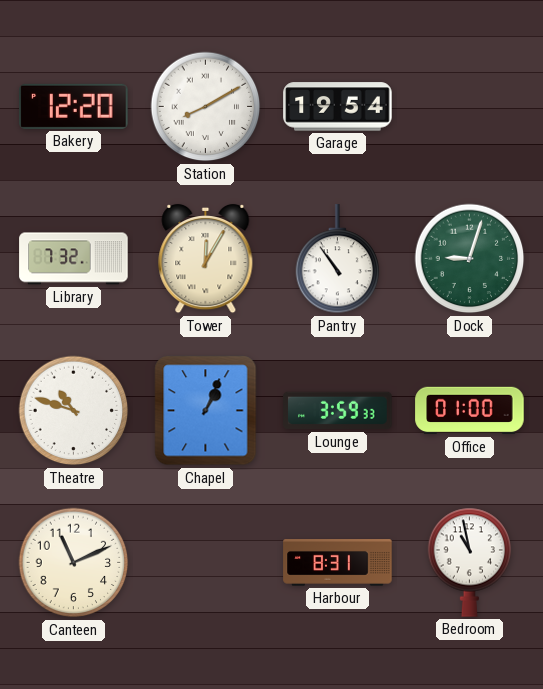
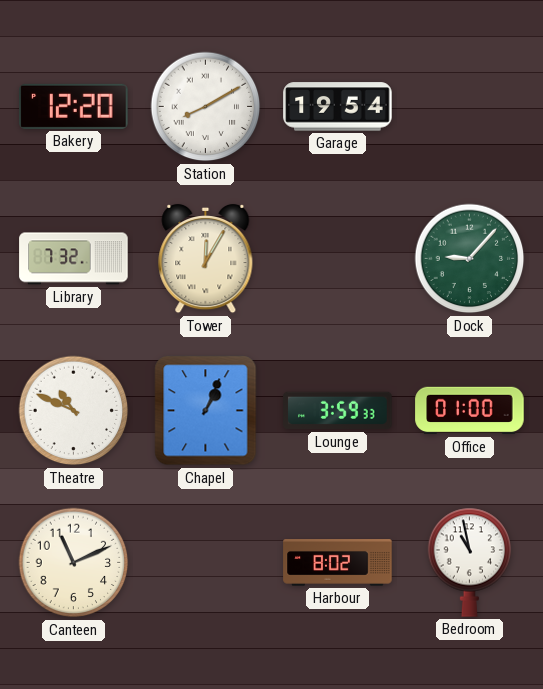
Pantry: 10:54 -> none
Dock: 9:03 -> 9:07
Theatre: 10:48 -> 10:49
Harbour: 8:31 -> 8:02
